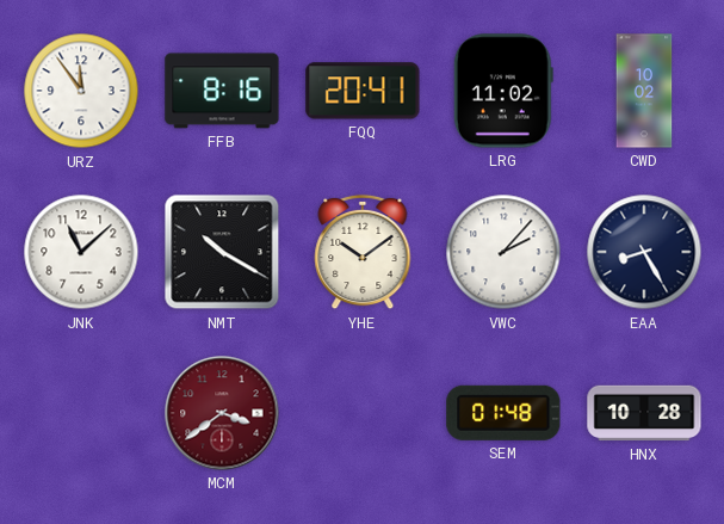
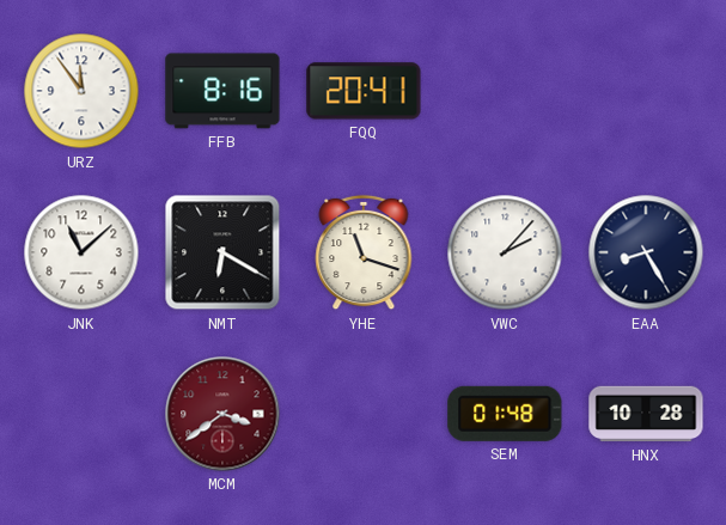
LRG: 11:02 -> none
CWD: 10:02 -> none
NMT: 10:20 -> 6:20
YHE: 10:09 -> 11:18
